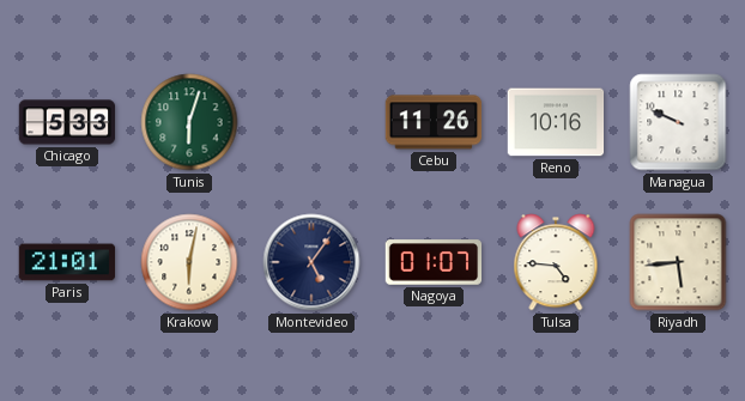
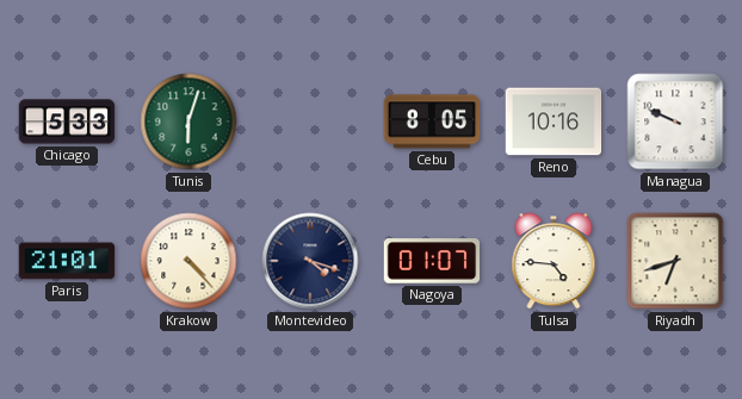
Cebu: 11:26 -> 8:05
Krakow: 6:02 -> 4:23
Montevideo: 5:06 -> 4:18
Riyadh: 5:44 -> 6:42
